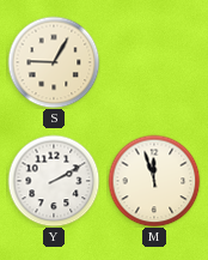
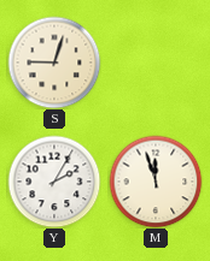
S: 9:05 -> 9:03
Y: 2:10 -> 2:05
